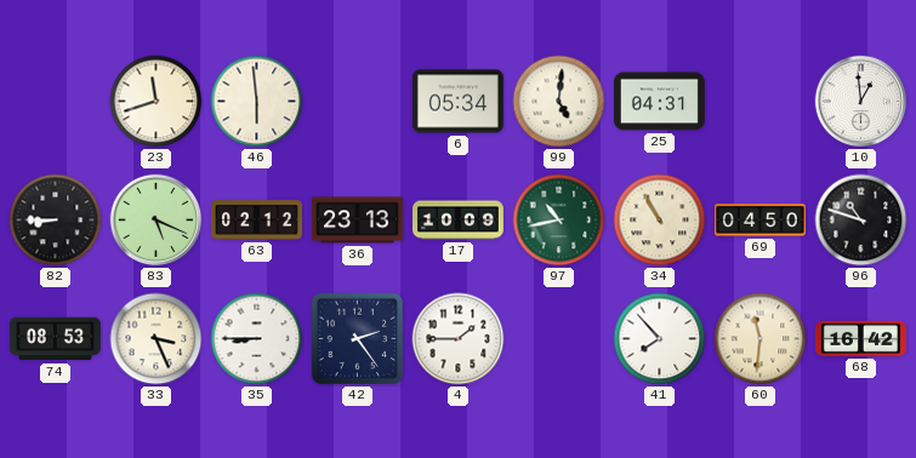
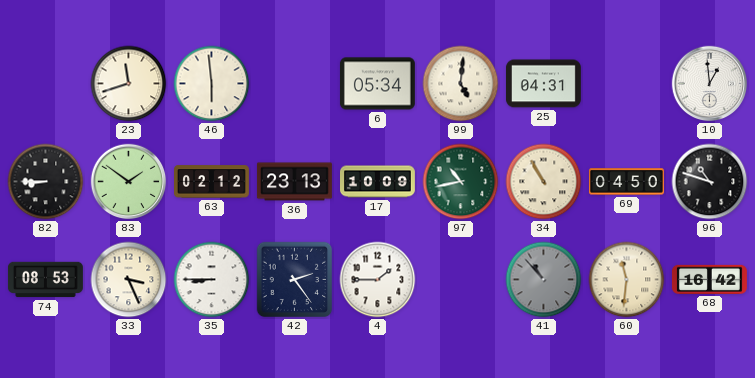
83: 5:19 -> 1:51
41: 7:53 -> 10:53
41 dial: white -> grey
